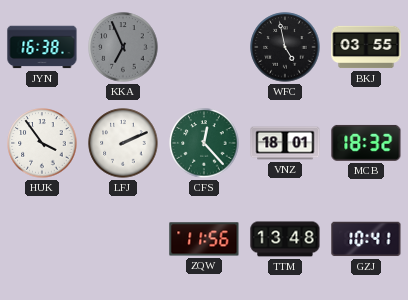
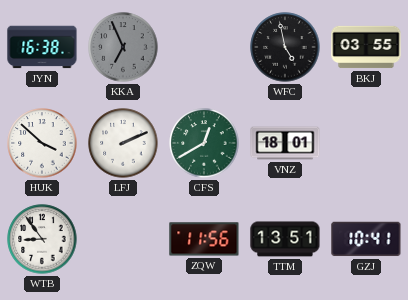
HUK: 3:54 -> 3:52
CFS: 12:23 -> 12:40
MCB: 18:32 -> none
WTB: none -> 8:54
TTM: 13:48 -> 13:51
